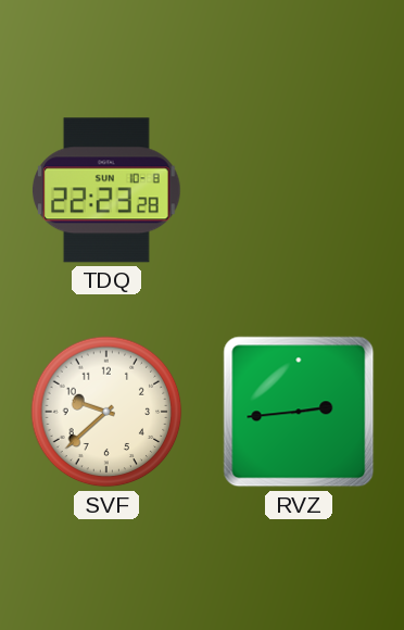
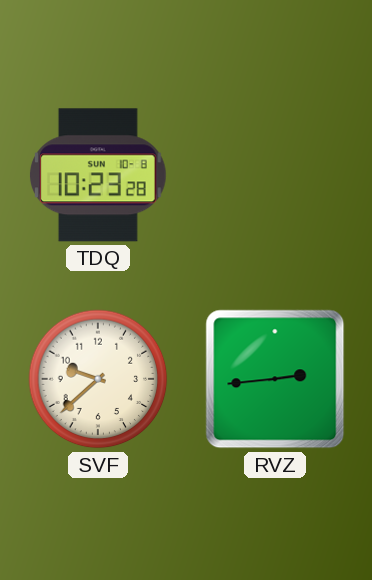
TDQ: 22:23 -> 10:23
